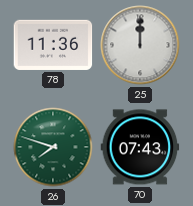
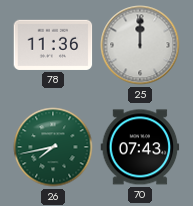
26: 7:48 -> 7:43
